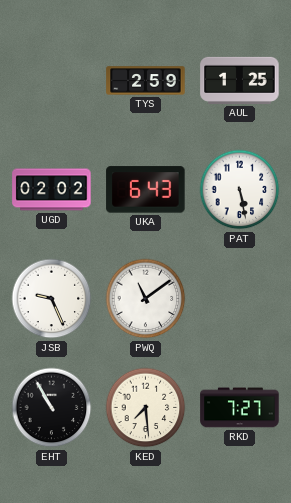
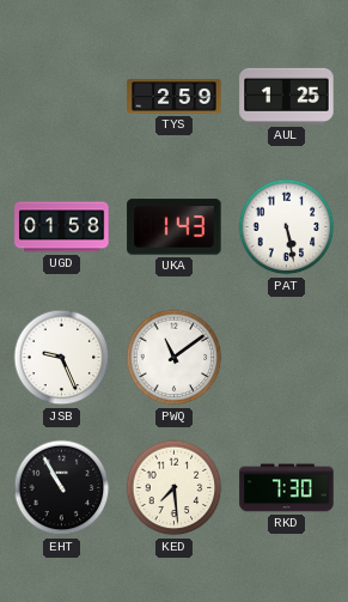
UGD: 02:02 -> 01:58
UKA: 6:43 -> 1:43
RKD: 7:27 -> 7:30
